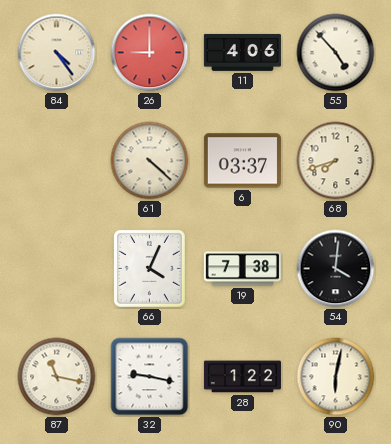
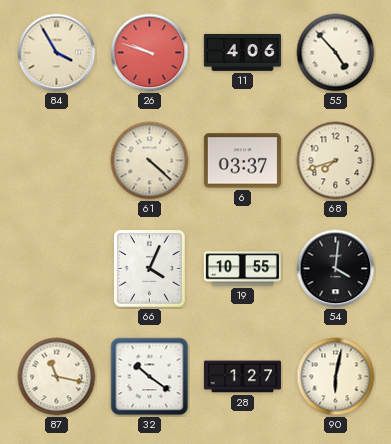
84: 4:24 -> 3:55
26: 9:00 -> 9:48
19: 7:38 -> 10:55
32: 9:17 -> 10:21
28: 1:22 -> 1:27
